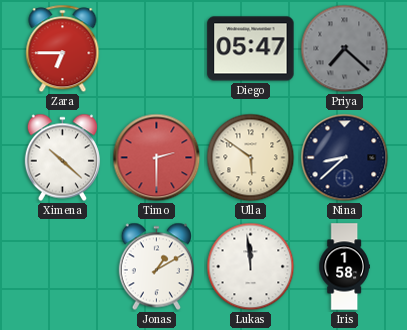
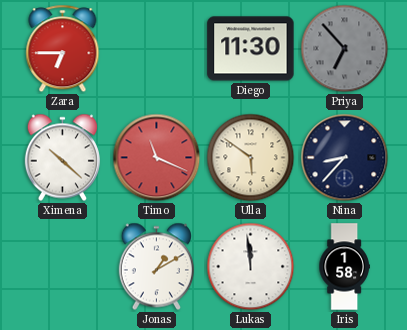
Diego: 05:47 -> 11:30
Priya: 7:22 -> 6:53
Timo: 2:30 -> 11:19
Nina: 8:38 -> 8:37
